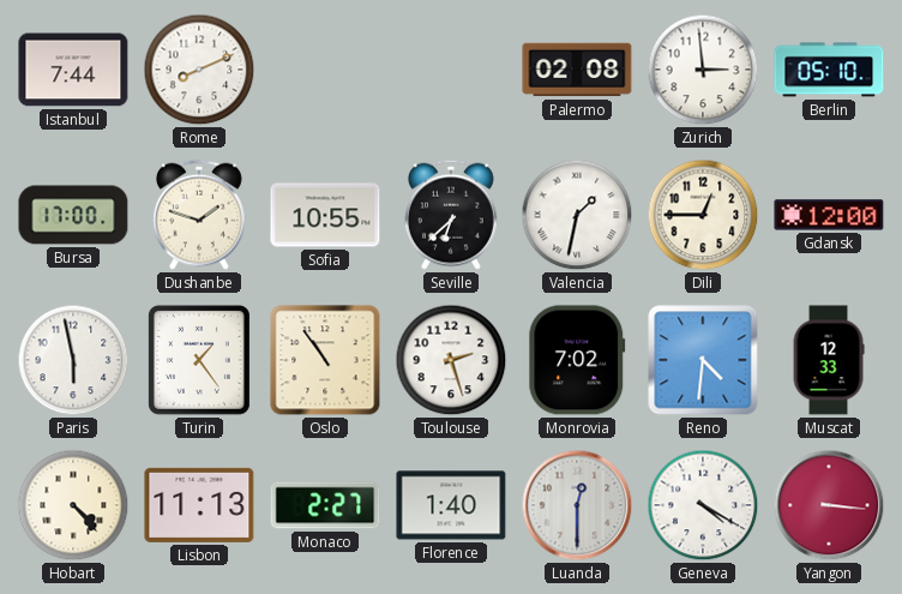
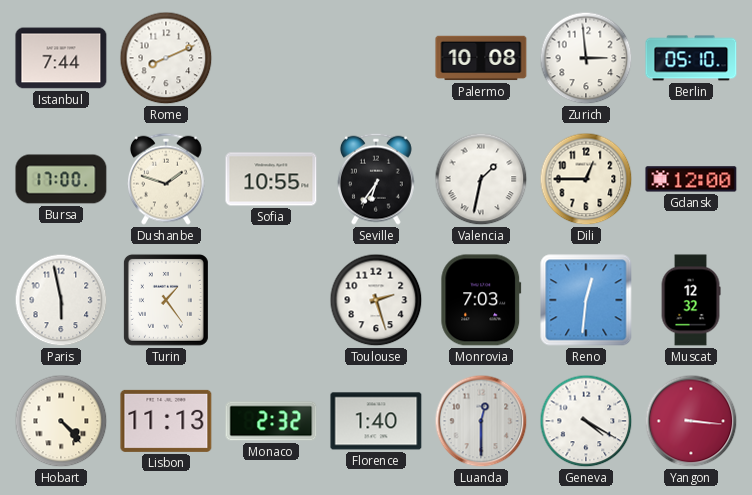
Palermo: 02:08 -> 10:08
Seville: 6:38 -> 6:36
Oslo: 10:54 -> none
Monrovia: 7:02 -> 7:03
Reno: 4:31 -> 12:31
Muscat: 12:33 -> 12:32
Monaco: 2:27 -> 2:32
